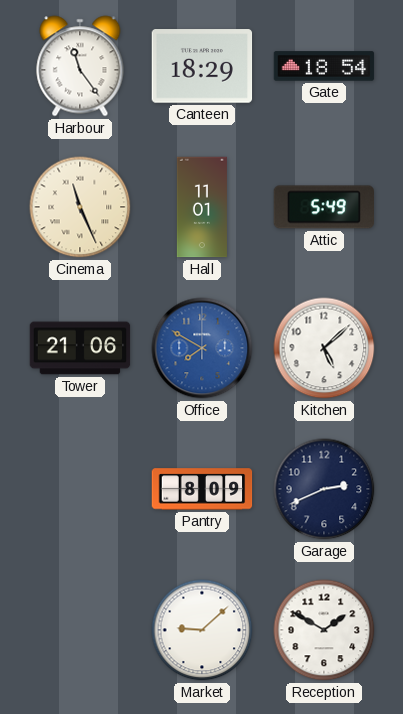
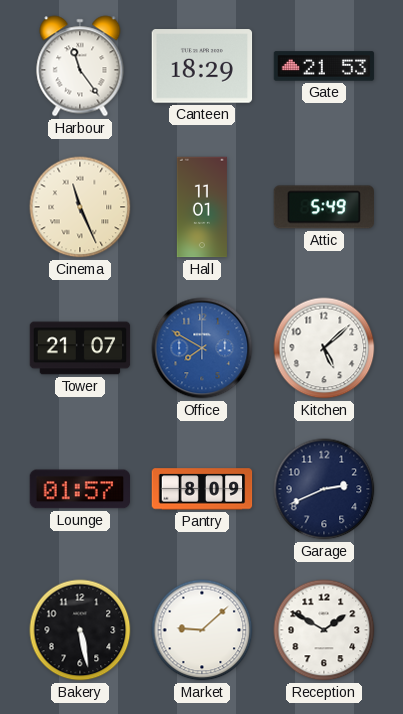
Gate: 18:54 -> 21:53
Tower: 21:06 -> 21:07
Lounge: none -> 01:57
Bakery: none -> 5:28
